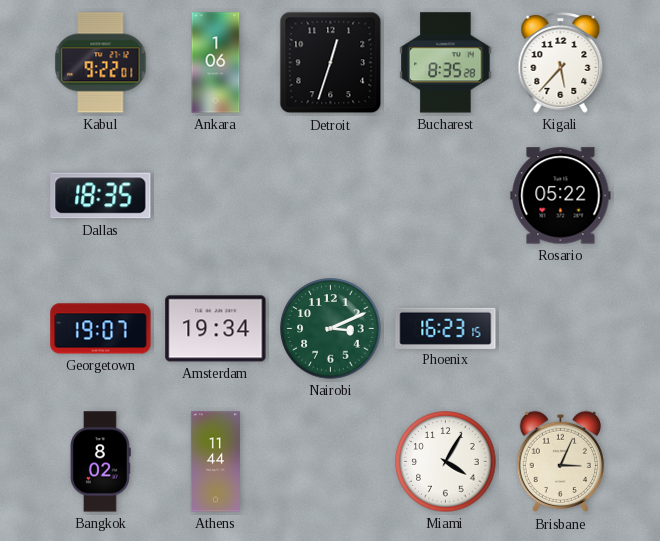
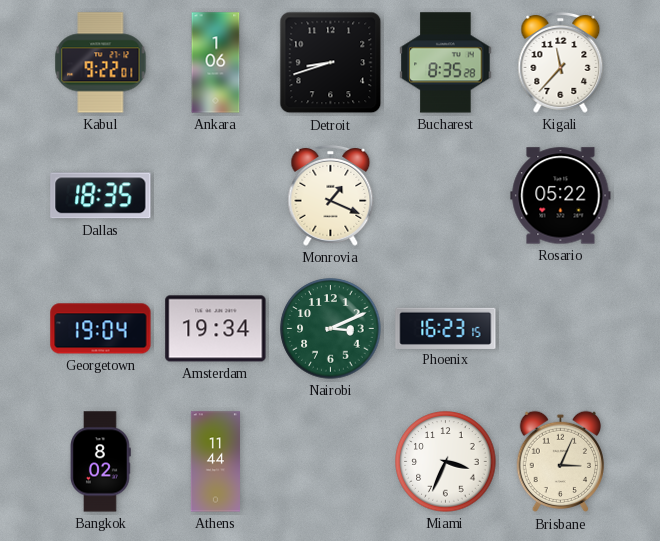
Detroit: 12:33 -> 8:42
Kigali: 5:37 -> 11:37
Monrovia: none -> 1:19
Georgetown: 19:07 -> 19:04
Miami: 4:05 -> 3:34
